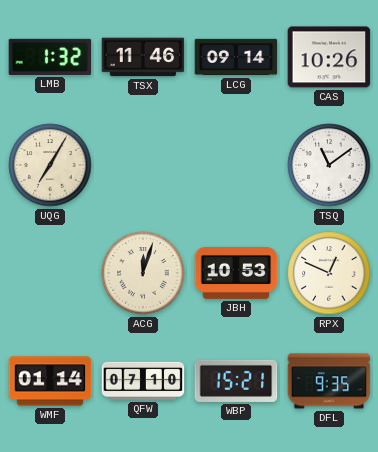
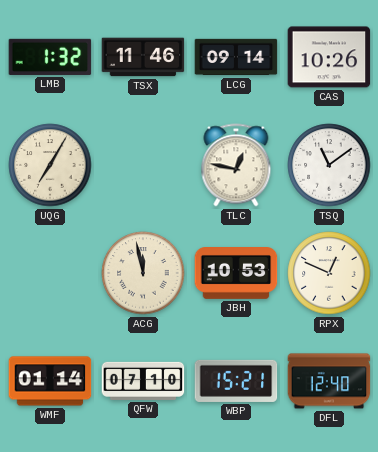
TLC: none -> 12:47
ACG: 12:03 -> 11:58
DFL: 9:35 -> 12:40
